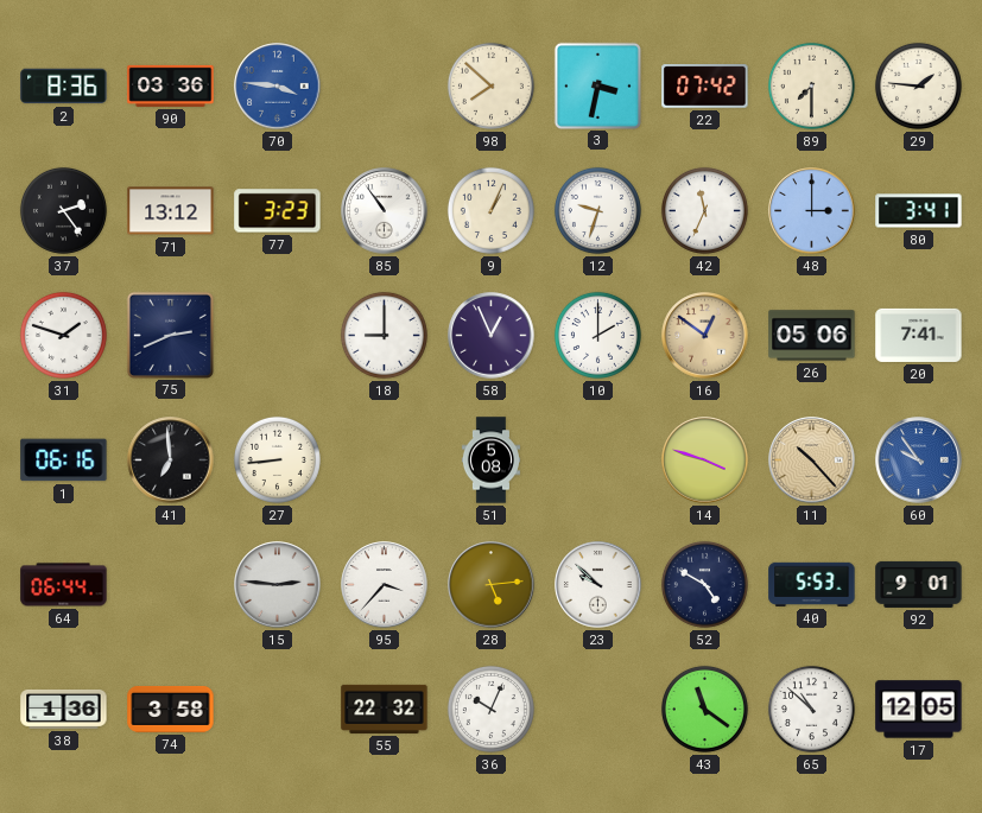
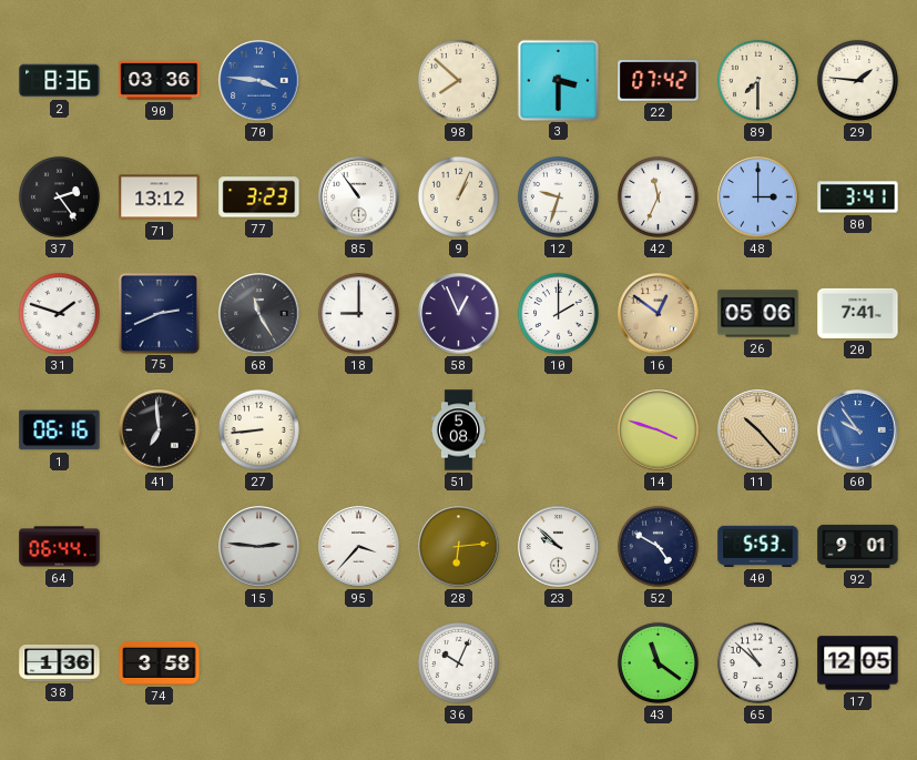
3: 3:32 -> 3:30
68: none -> 11:25
28: 5:14 -> 6:14
55: 22:32 -> none
